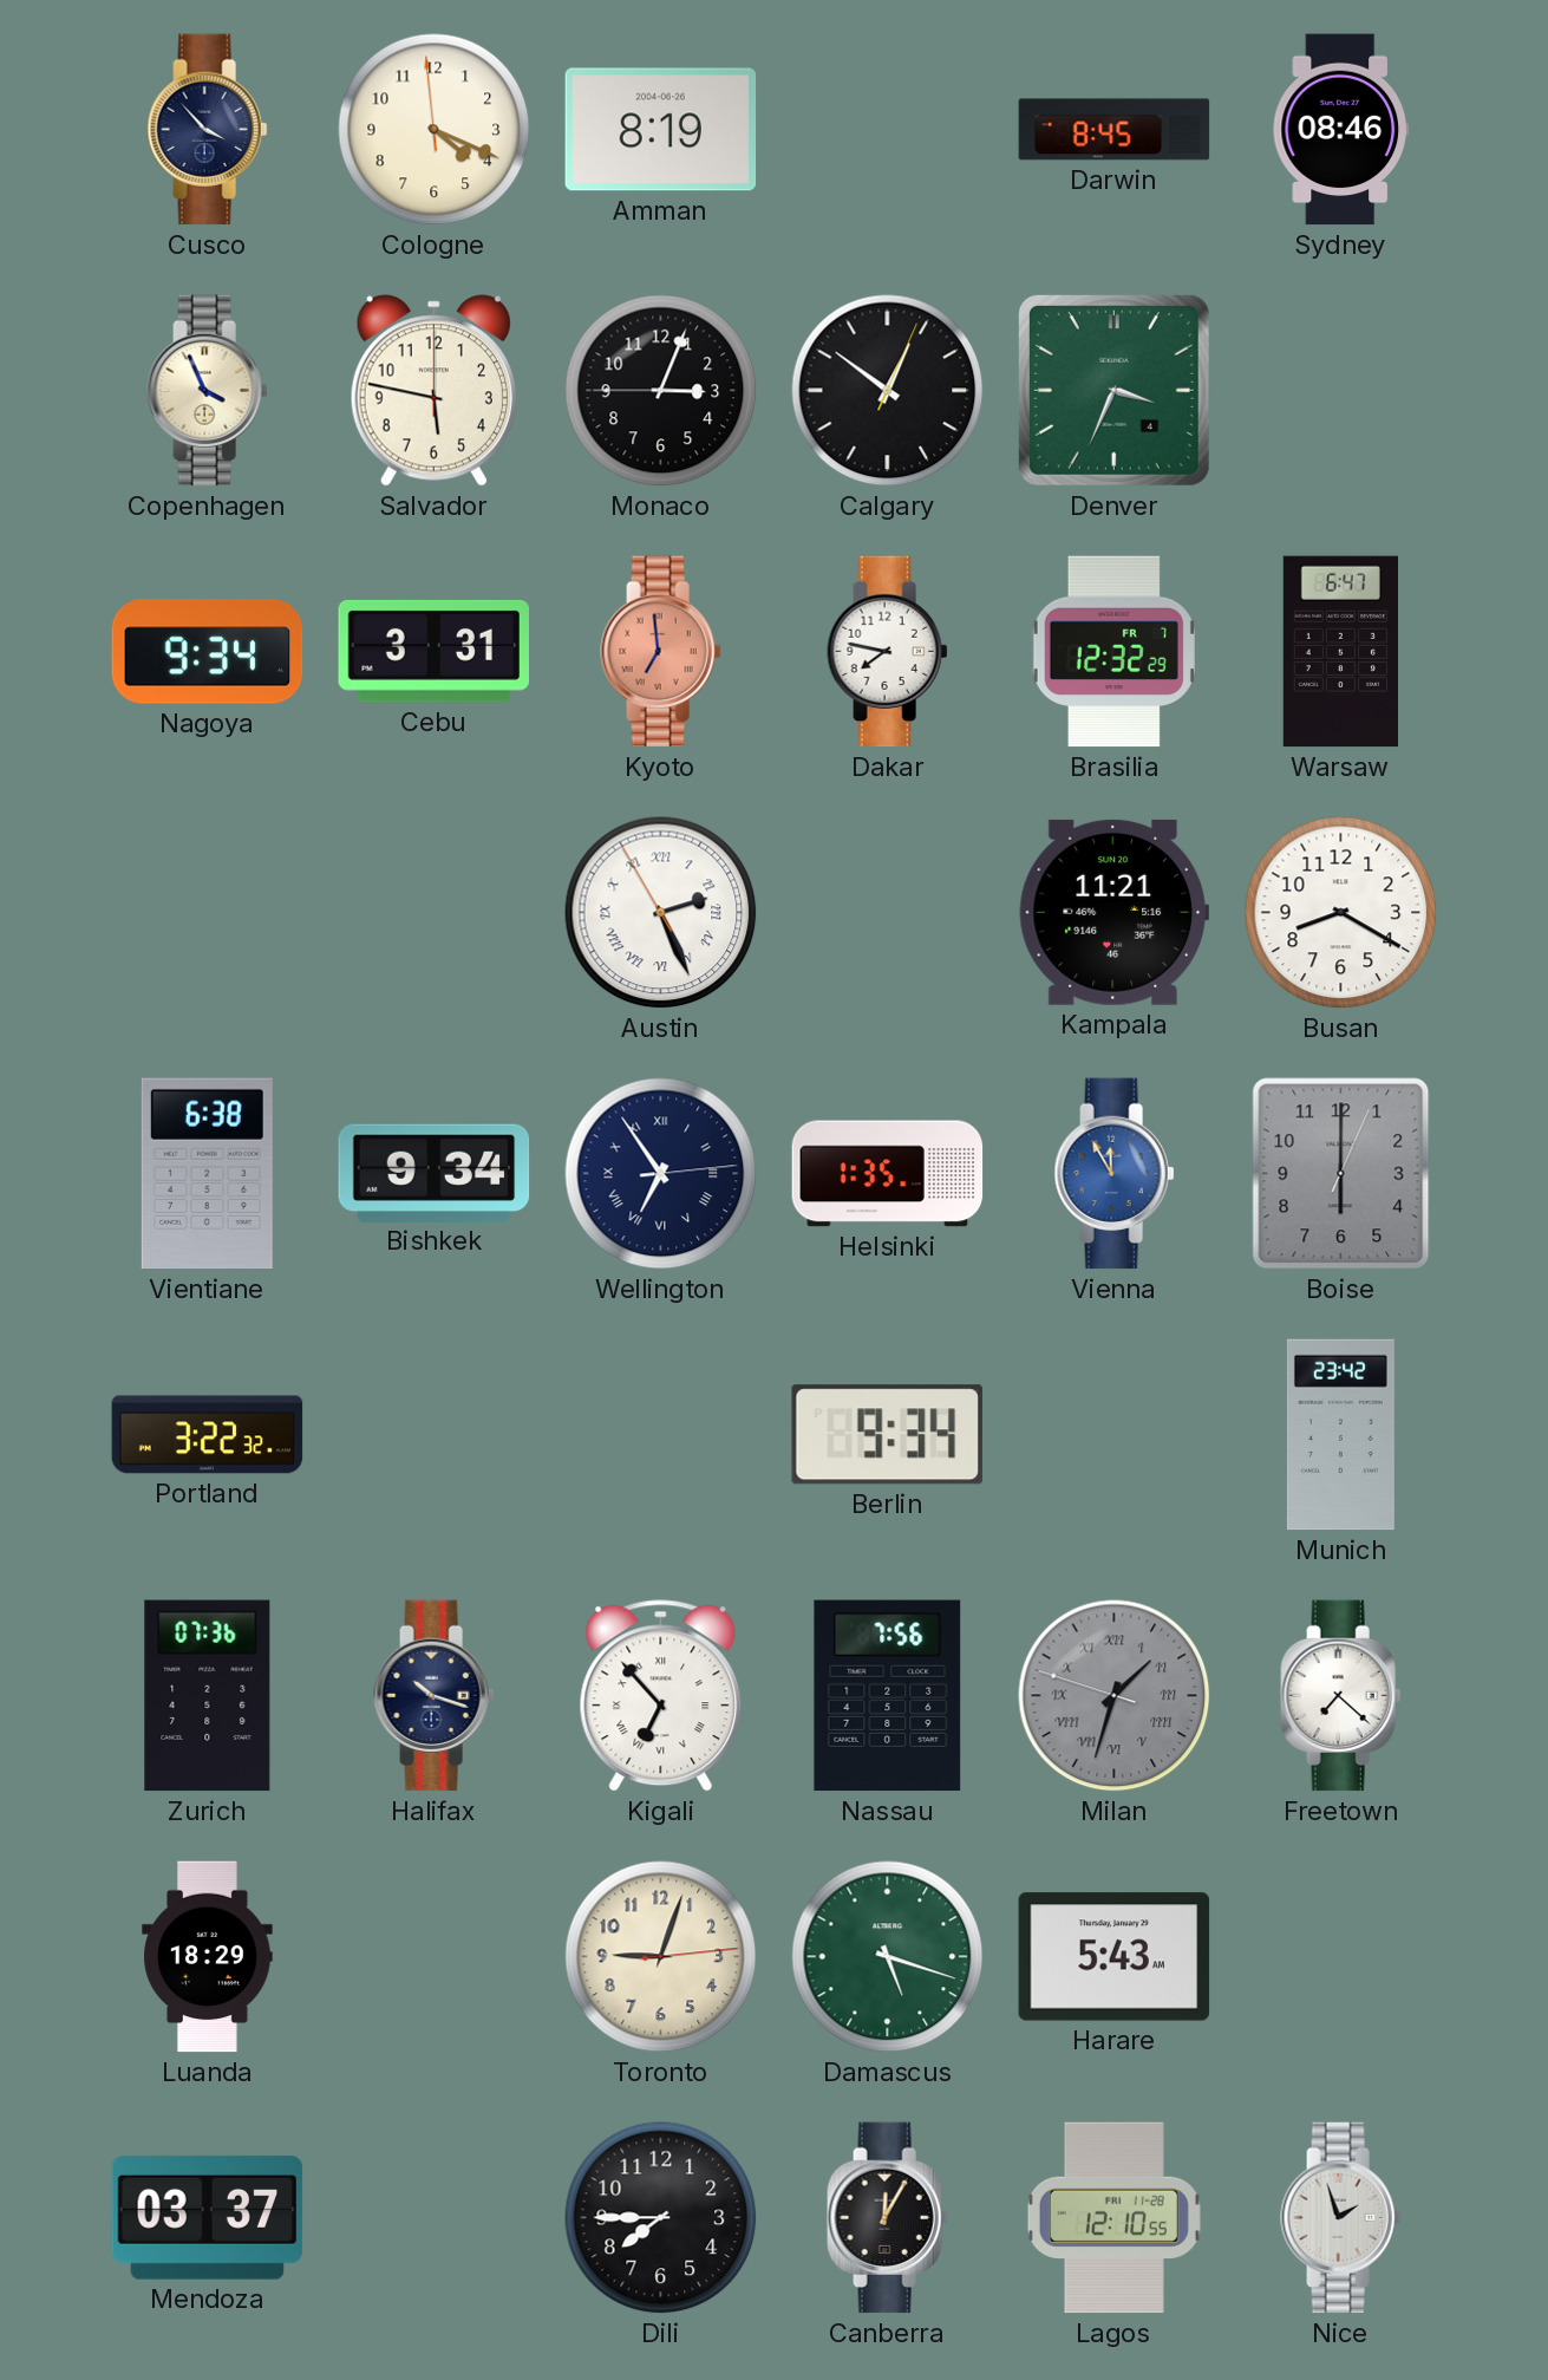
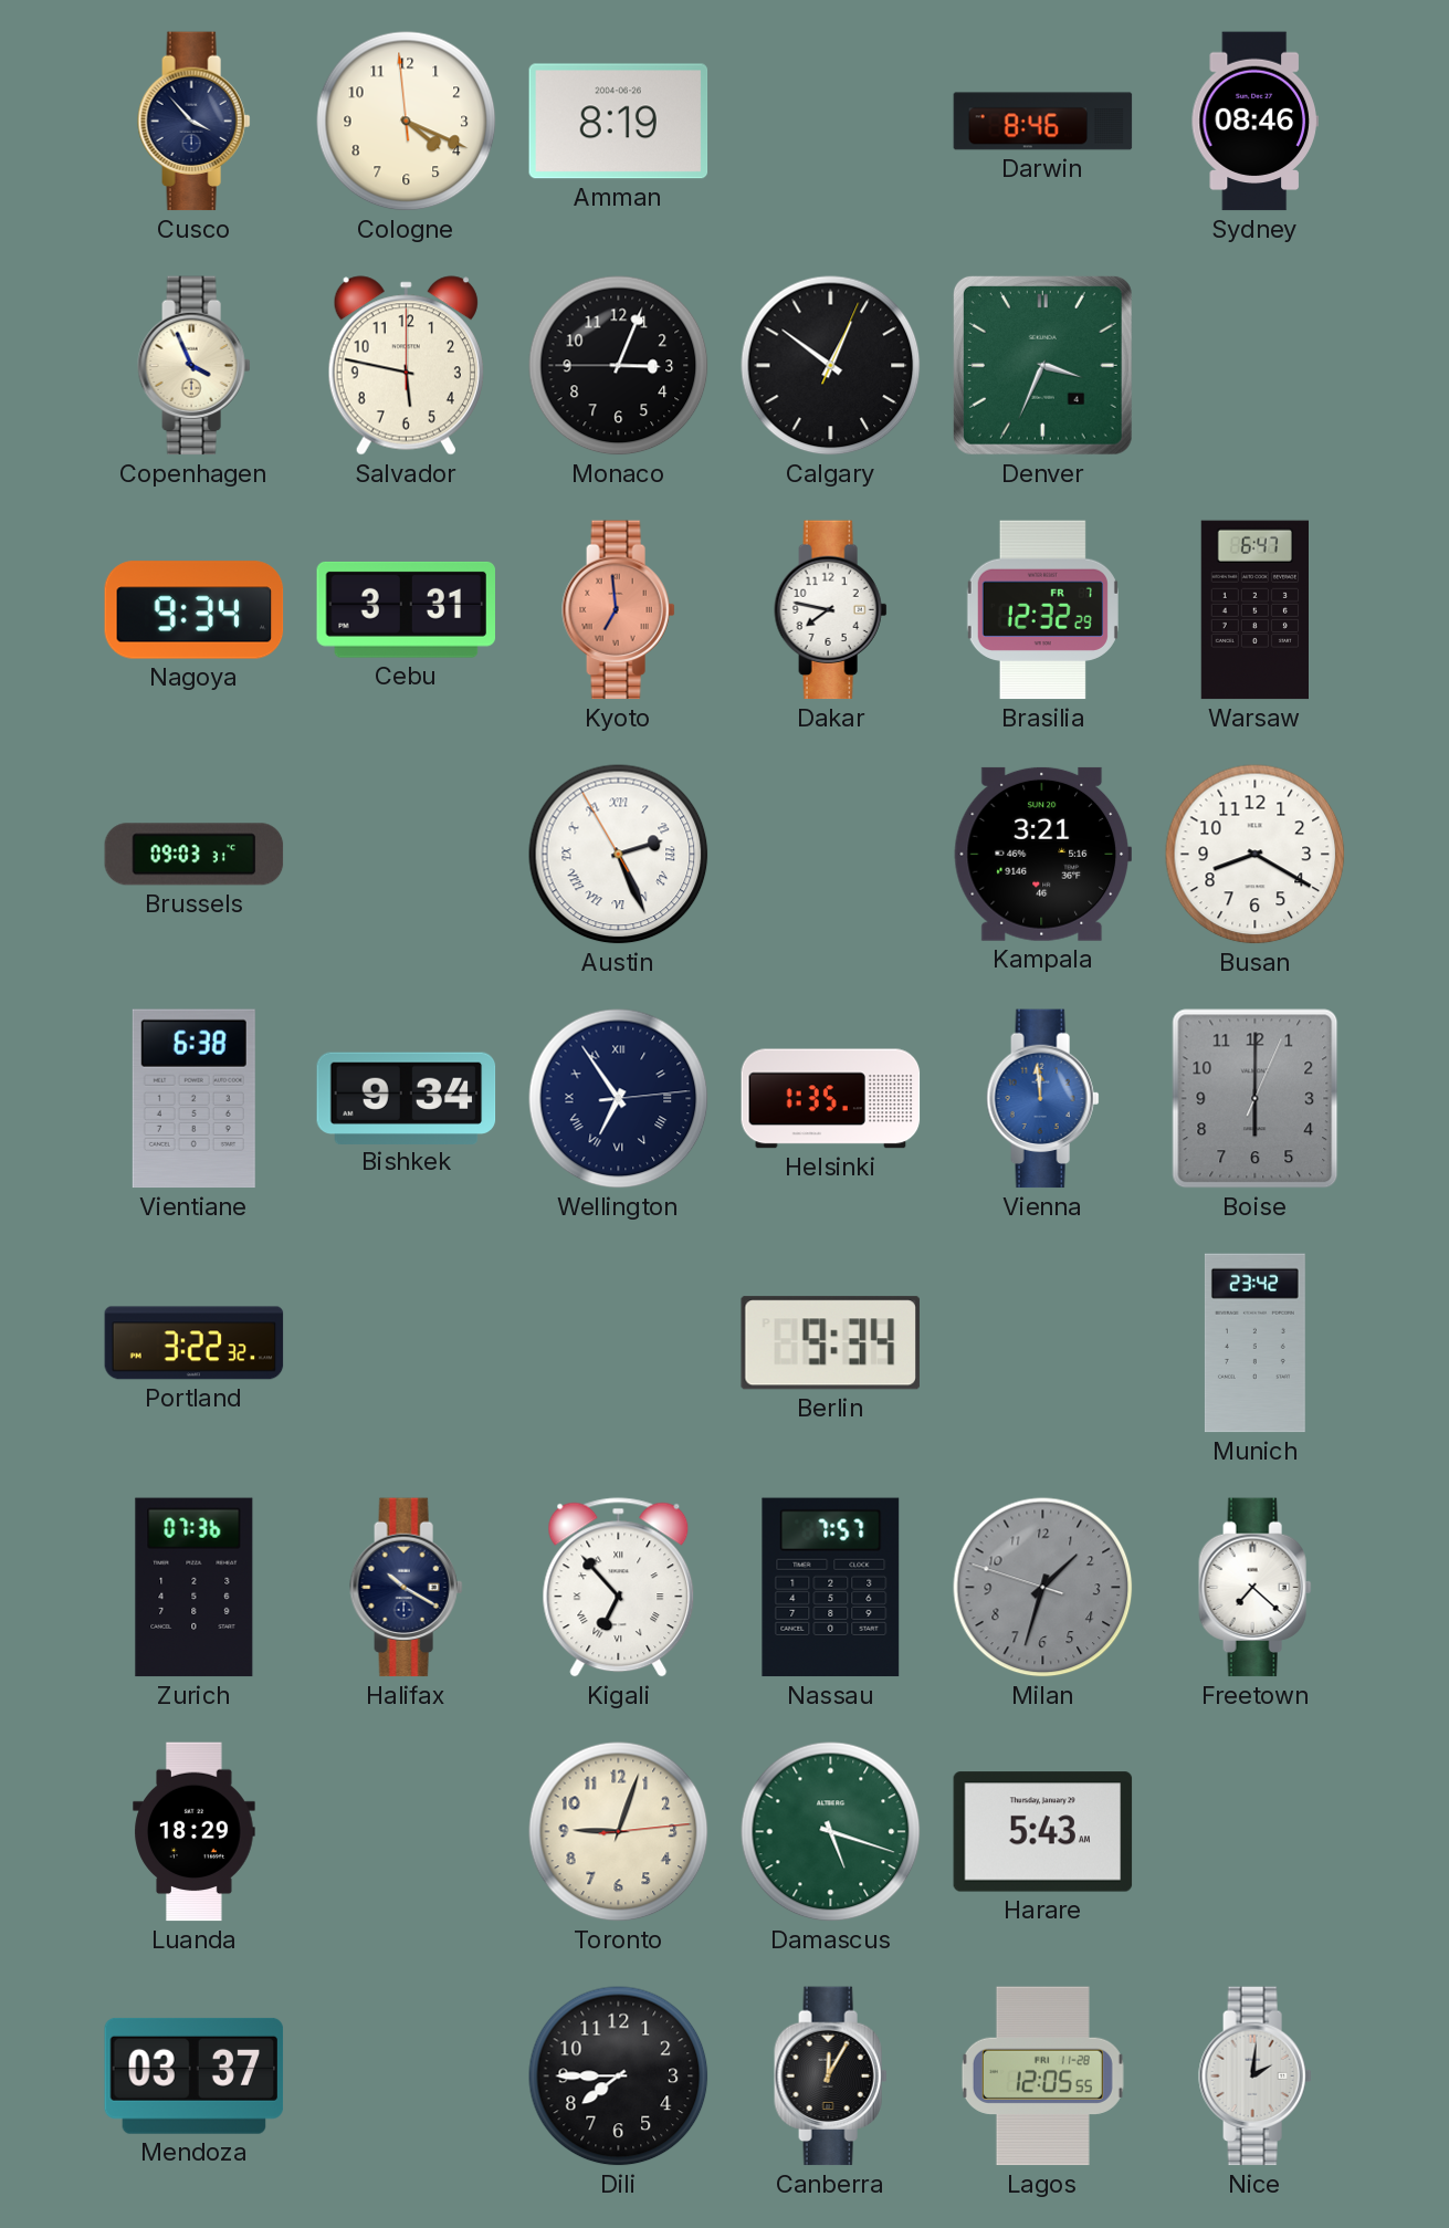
Darwin: 8:45 -> 8:46
Brussels: none -> 09:03
Kampala: 11:21 -> 3:21
Vienna: 11:55 -> 11:59
Halifax: 10:18 -> 10:20
Nassau: 7:56 -> 7:57
Milan numerals: Roman -> Arabic
Lagos: 12:10 -> 12:05
Nice: 1:57 -> 2:01
